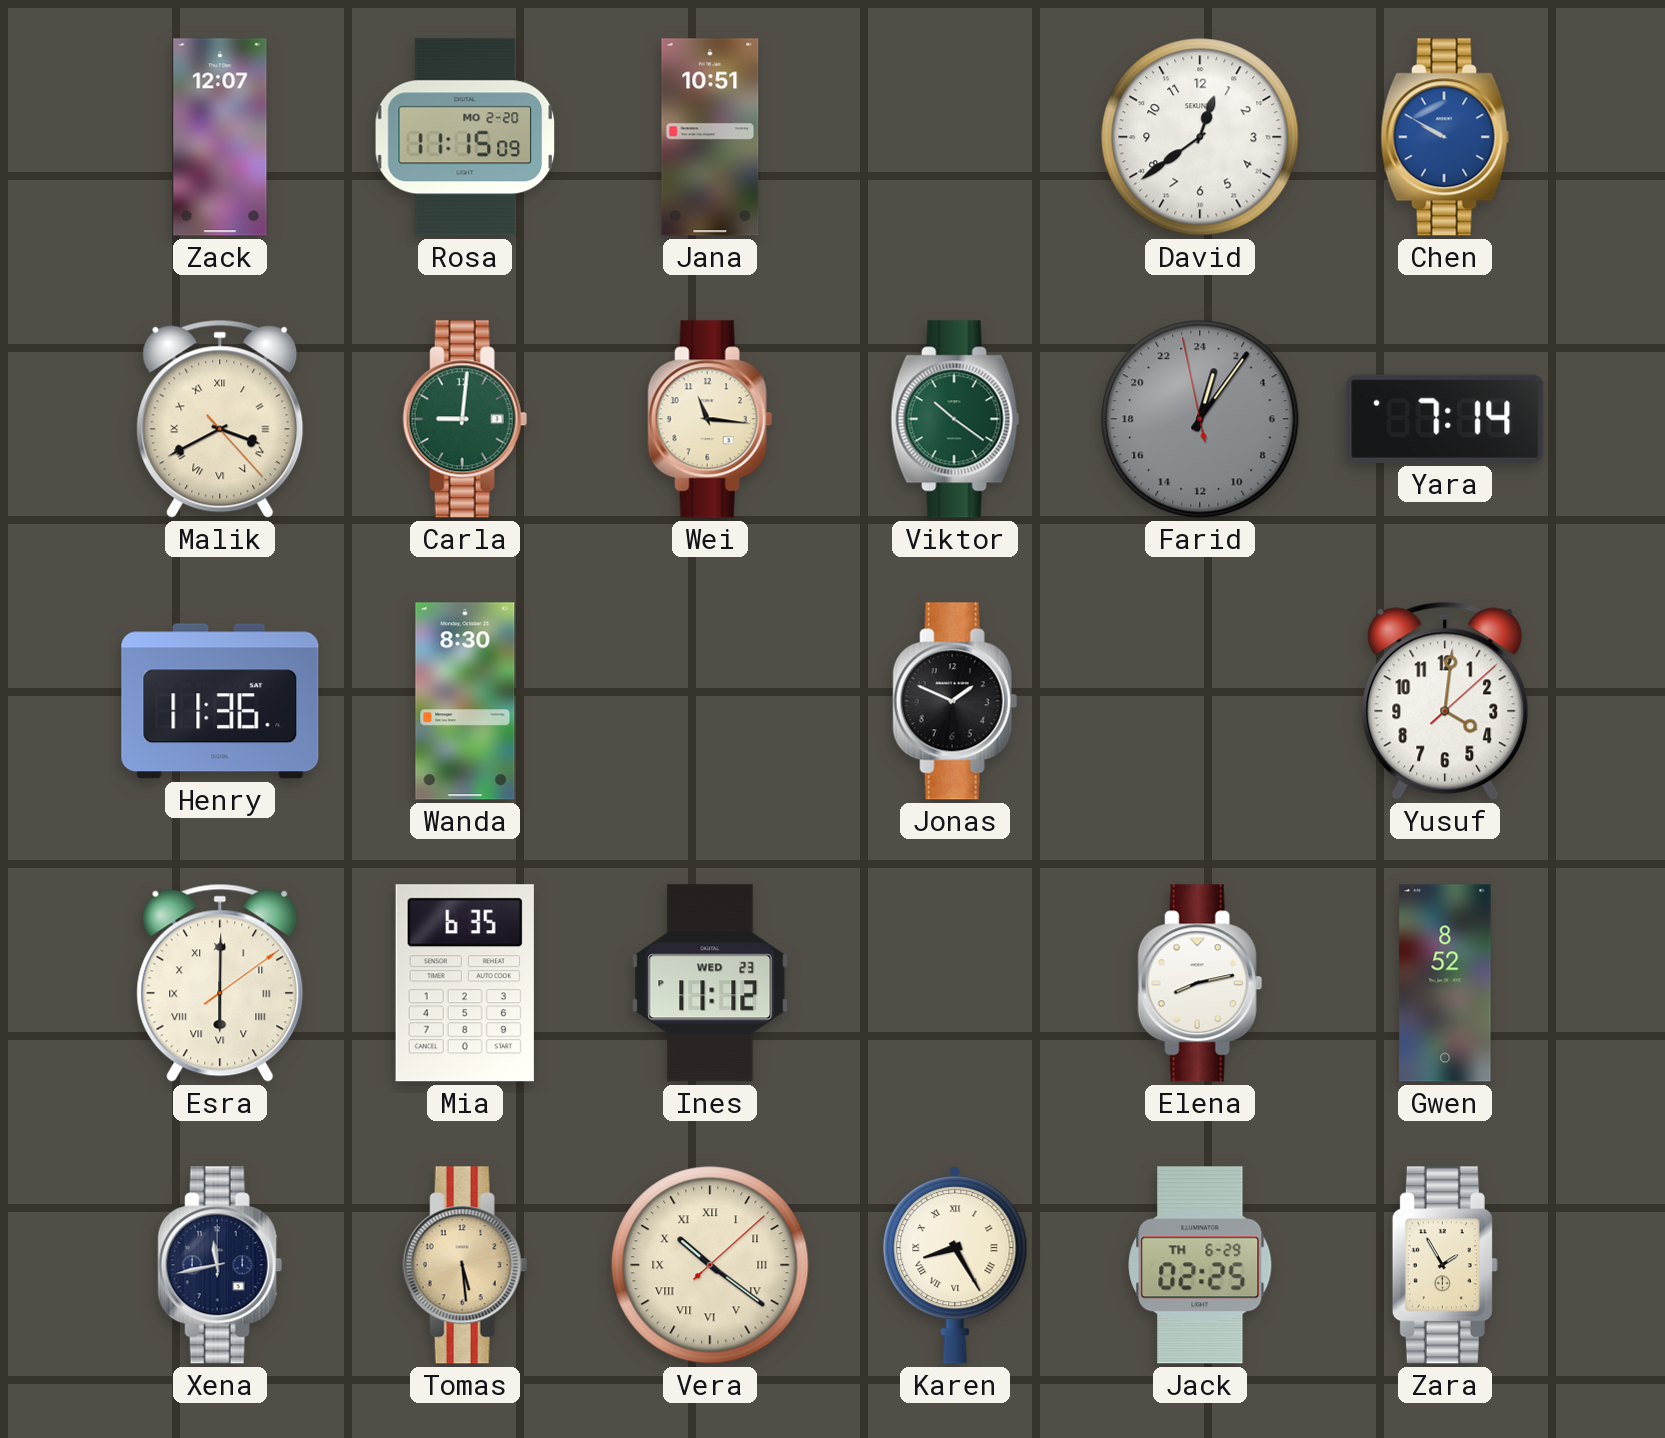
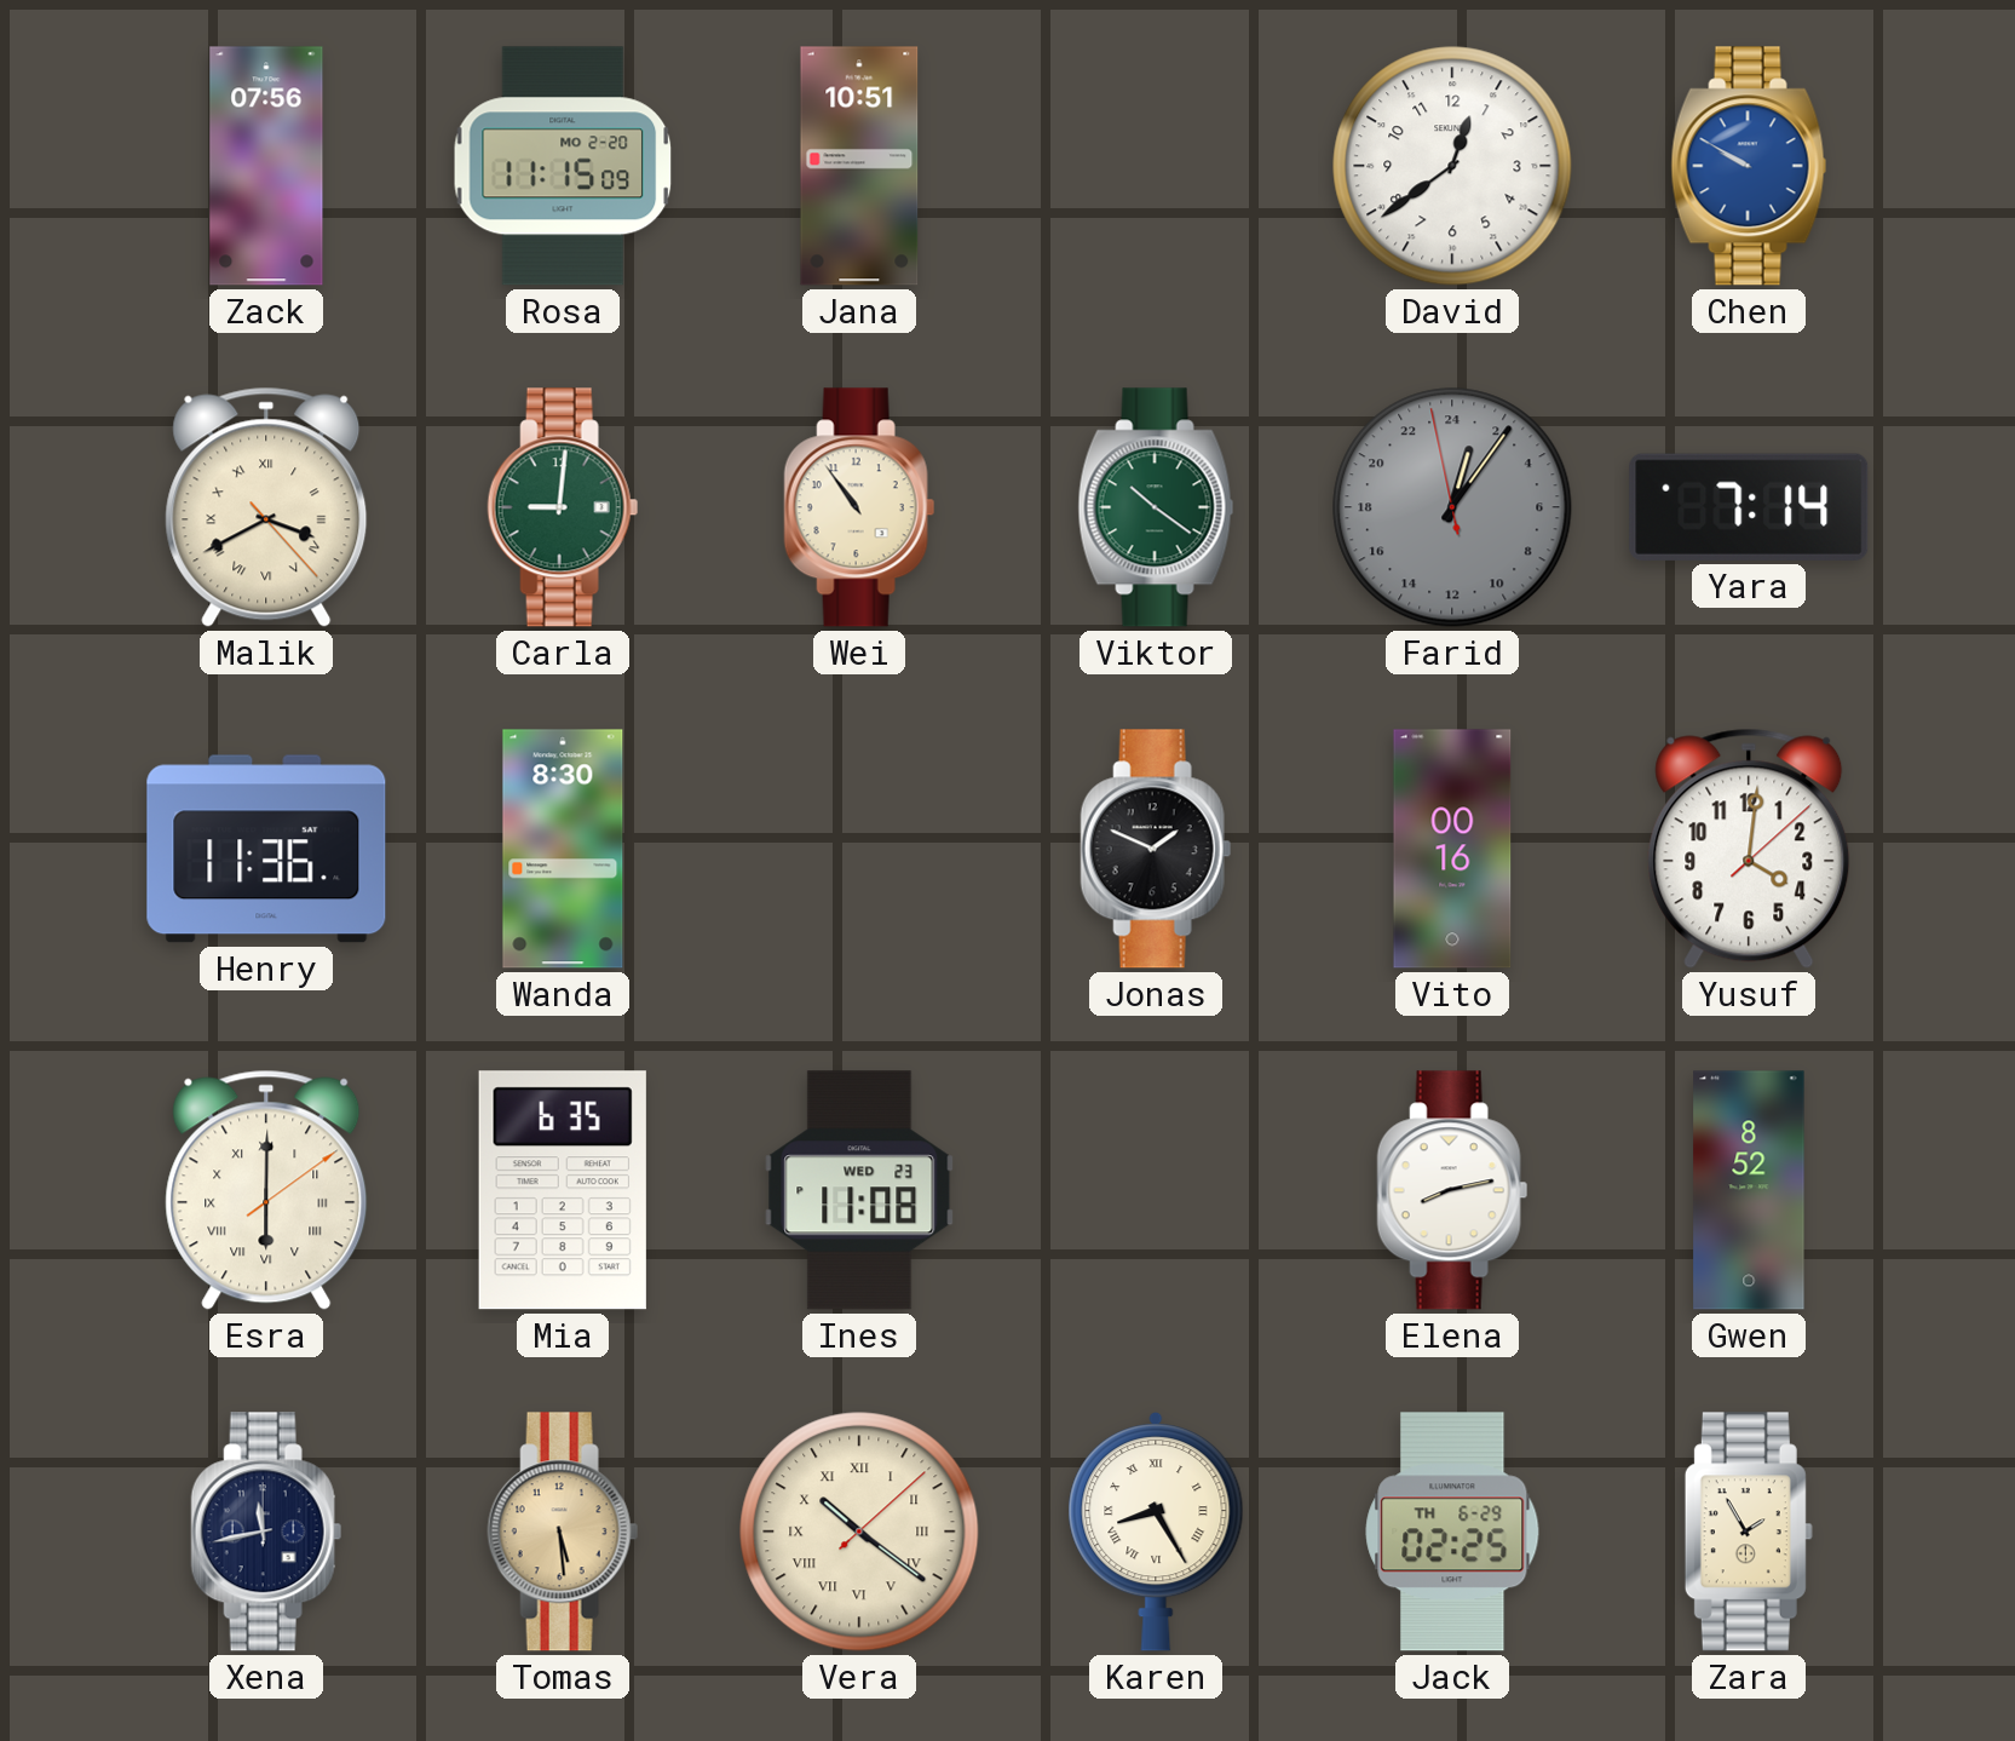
Zack: 12:07 -> 07:56
Wei: 11:16 -> 10:54
Vito: none -> 00:16
Ines: 11:12 -> 11:08
